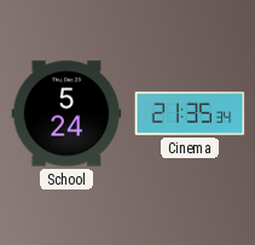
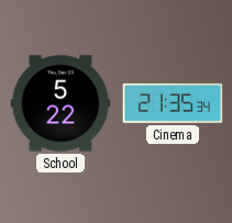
School: 5:24 -> 5:22
